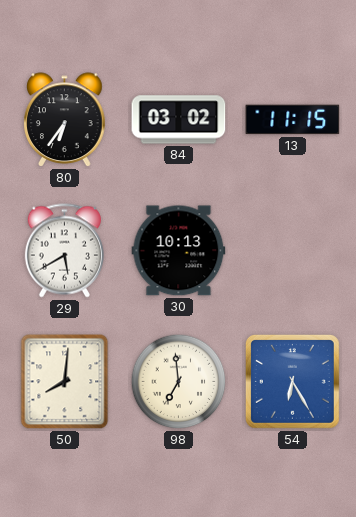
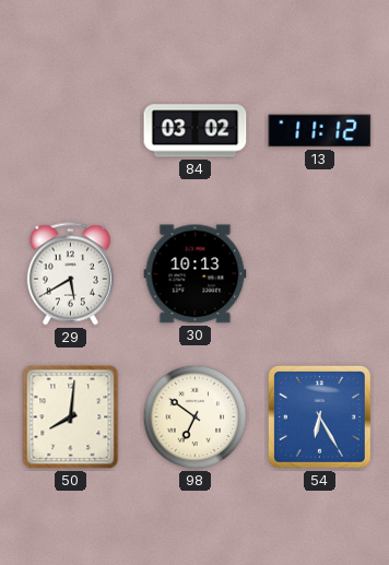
80: 6:36 -> none
13: 11:15 -> 11:12
98: 6:59 -> 6:51
